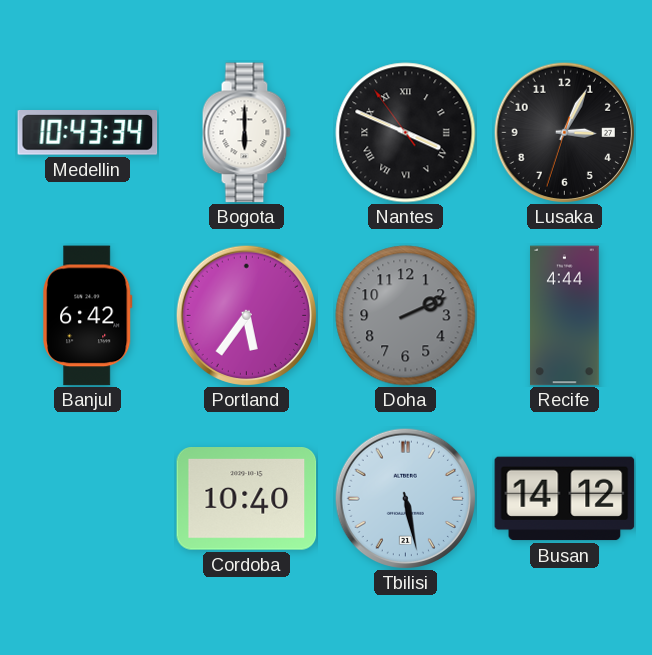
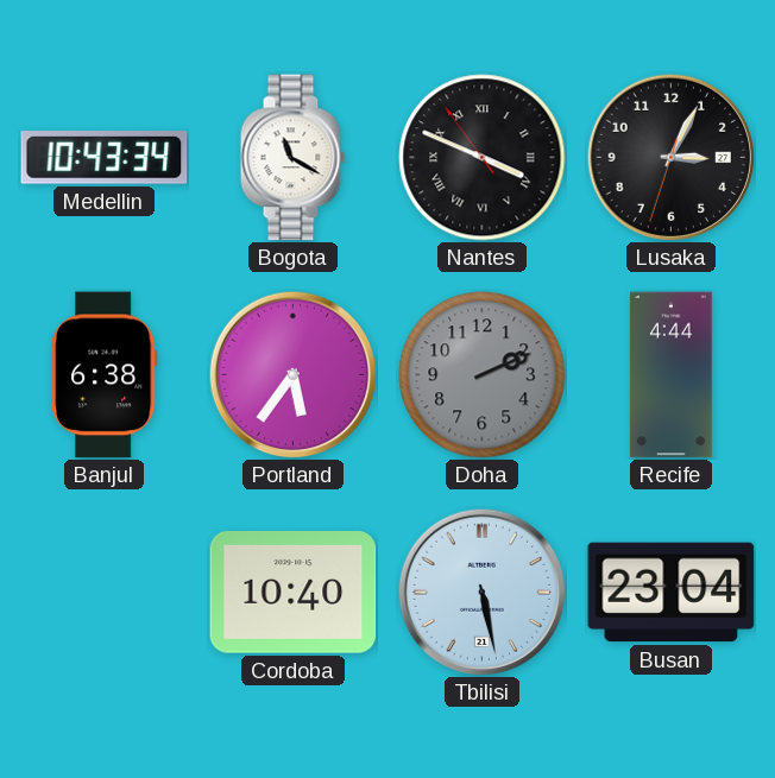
Bogota: 6:00 -> 11:20
Banjul: 6:42 -> 6:38
Busan: 14:12 -> 23:04
